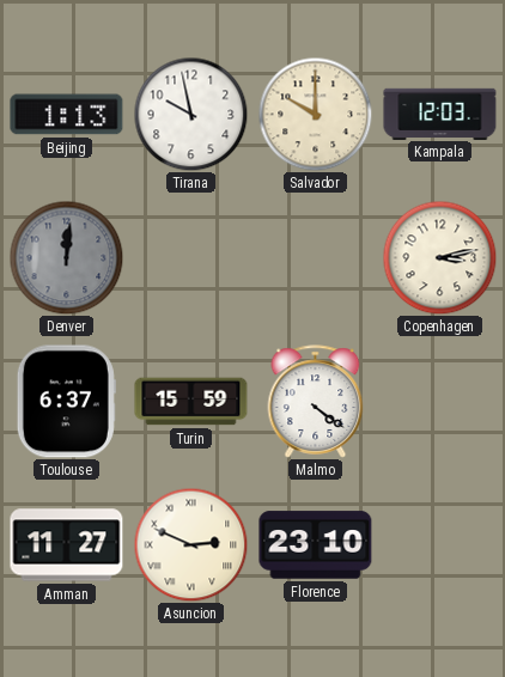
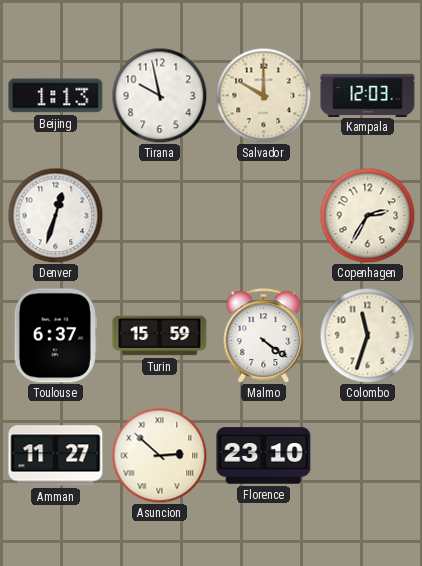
Denver: 12:01 -> 12:33
Denver dial: grey -> white
Copenhagen: 3:13 -> 2:35
Colombo: none -> 11:33
Asuncion: 2:49 -> 2:52
